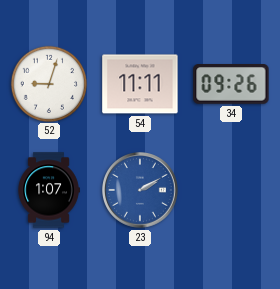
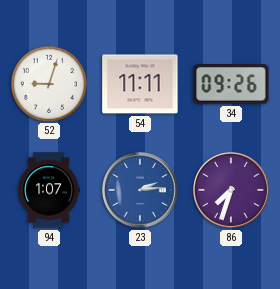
23: 2:10 -> 2:14
86: none -> 7:33
